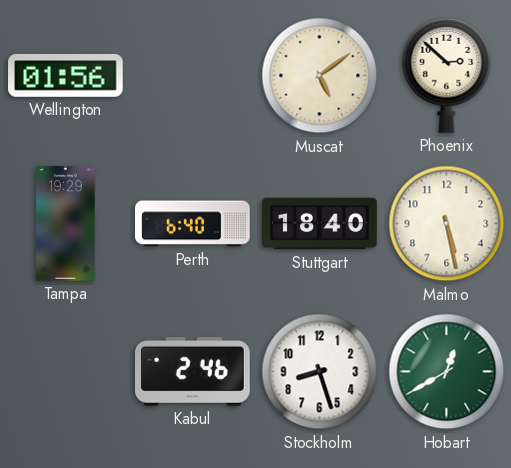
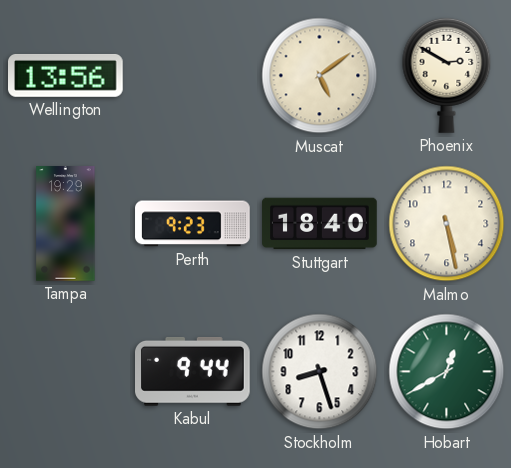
Wellington: 01:56 -> 13:56
Phoenix: 2:52 -> 2:50
Perth: 6:40 -> 9:23
Kabul: 2:46 -> 9:44
